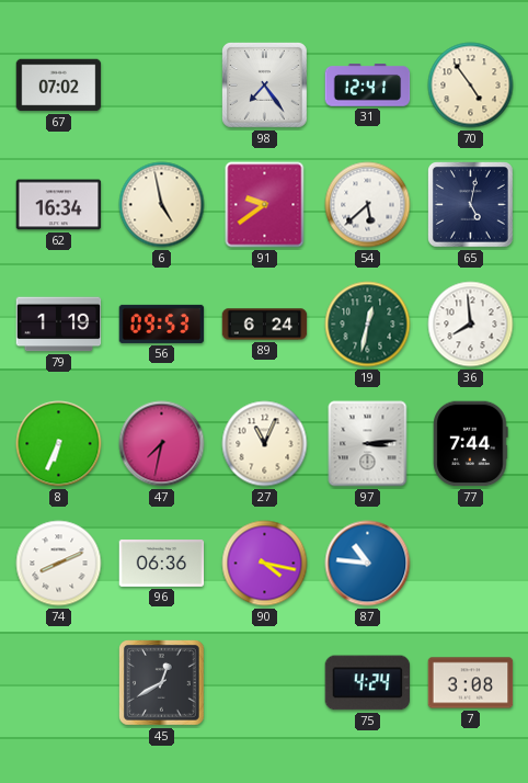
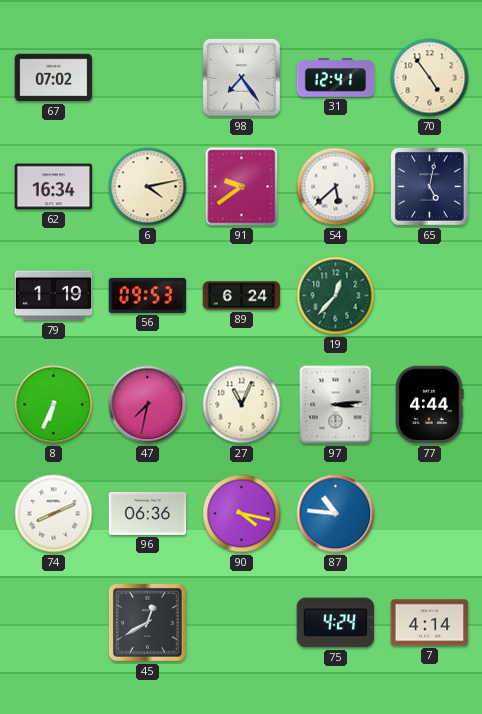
6: 4:58 -> 4:13
19: 12:32 -> 12:37
36: 7:59 -> none
77: 7:44 -> 4:44
7: 3:08 -> 4:14
